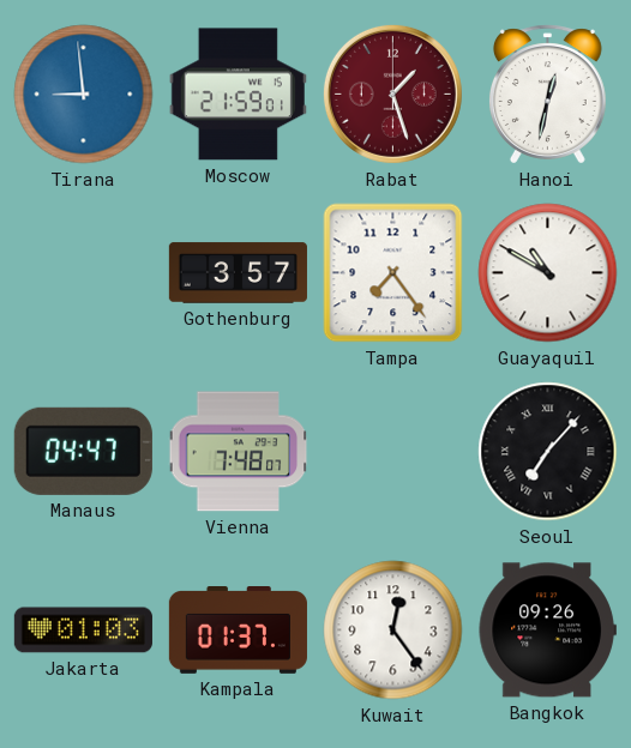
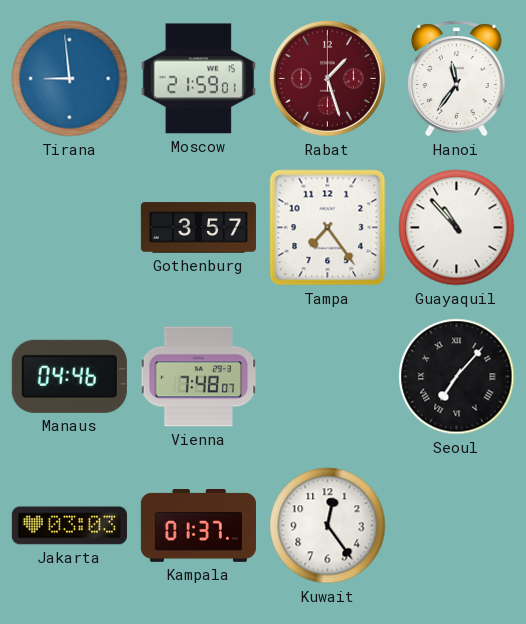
Hanoi: 12:32 -> 11:36
Guayaquil: 10:50 -> 10:53
Manaus: 04:47 -> 04:46
Jakarta: 01:03 -> 03:03
Bangkok: 09:26 -> none
